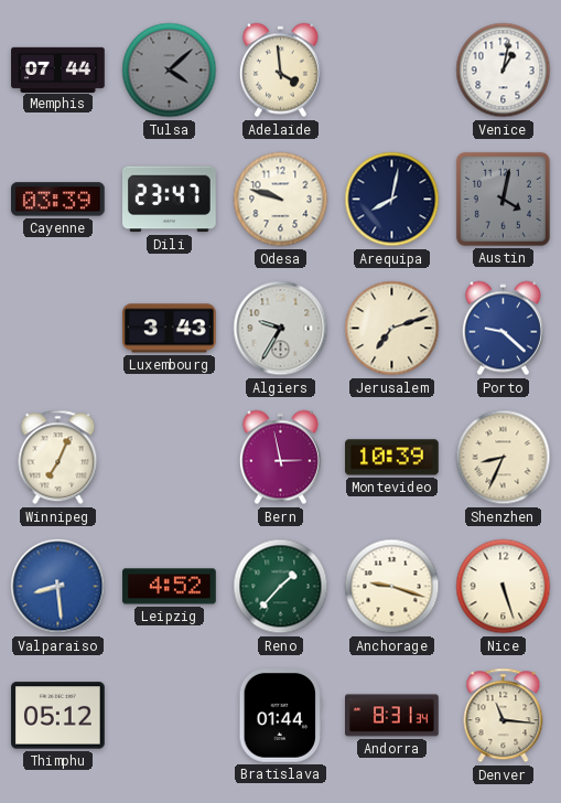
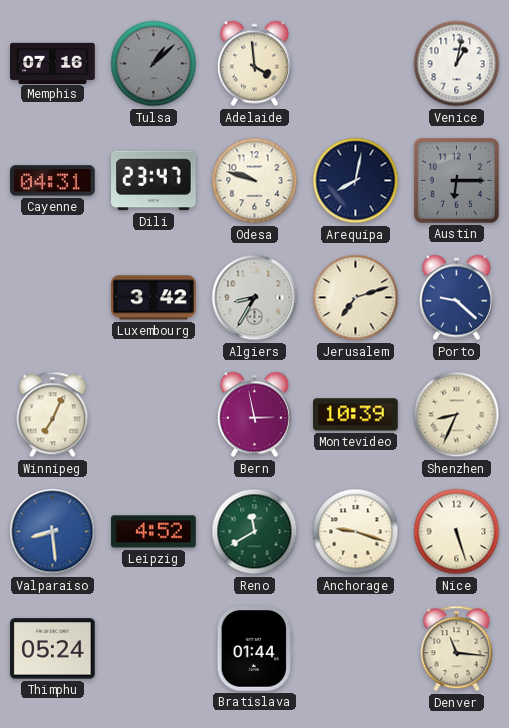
Memphis: 07:44 -> 07:16
Tulsa: 4:08 -> 1:08
Cayenne: 03:39 -> 04:31
Austin: 4:02 -> 6:15
Luxembourg: 3:43 -> 3:42
Algiers: 9:35 -> 8:35
Reno: 1:37 -> 11:40
Thimphu: 05:12 -> 05:24
Andorra: 8:31 -> none
